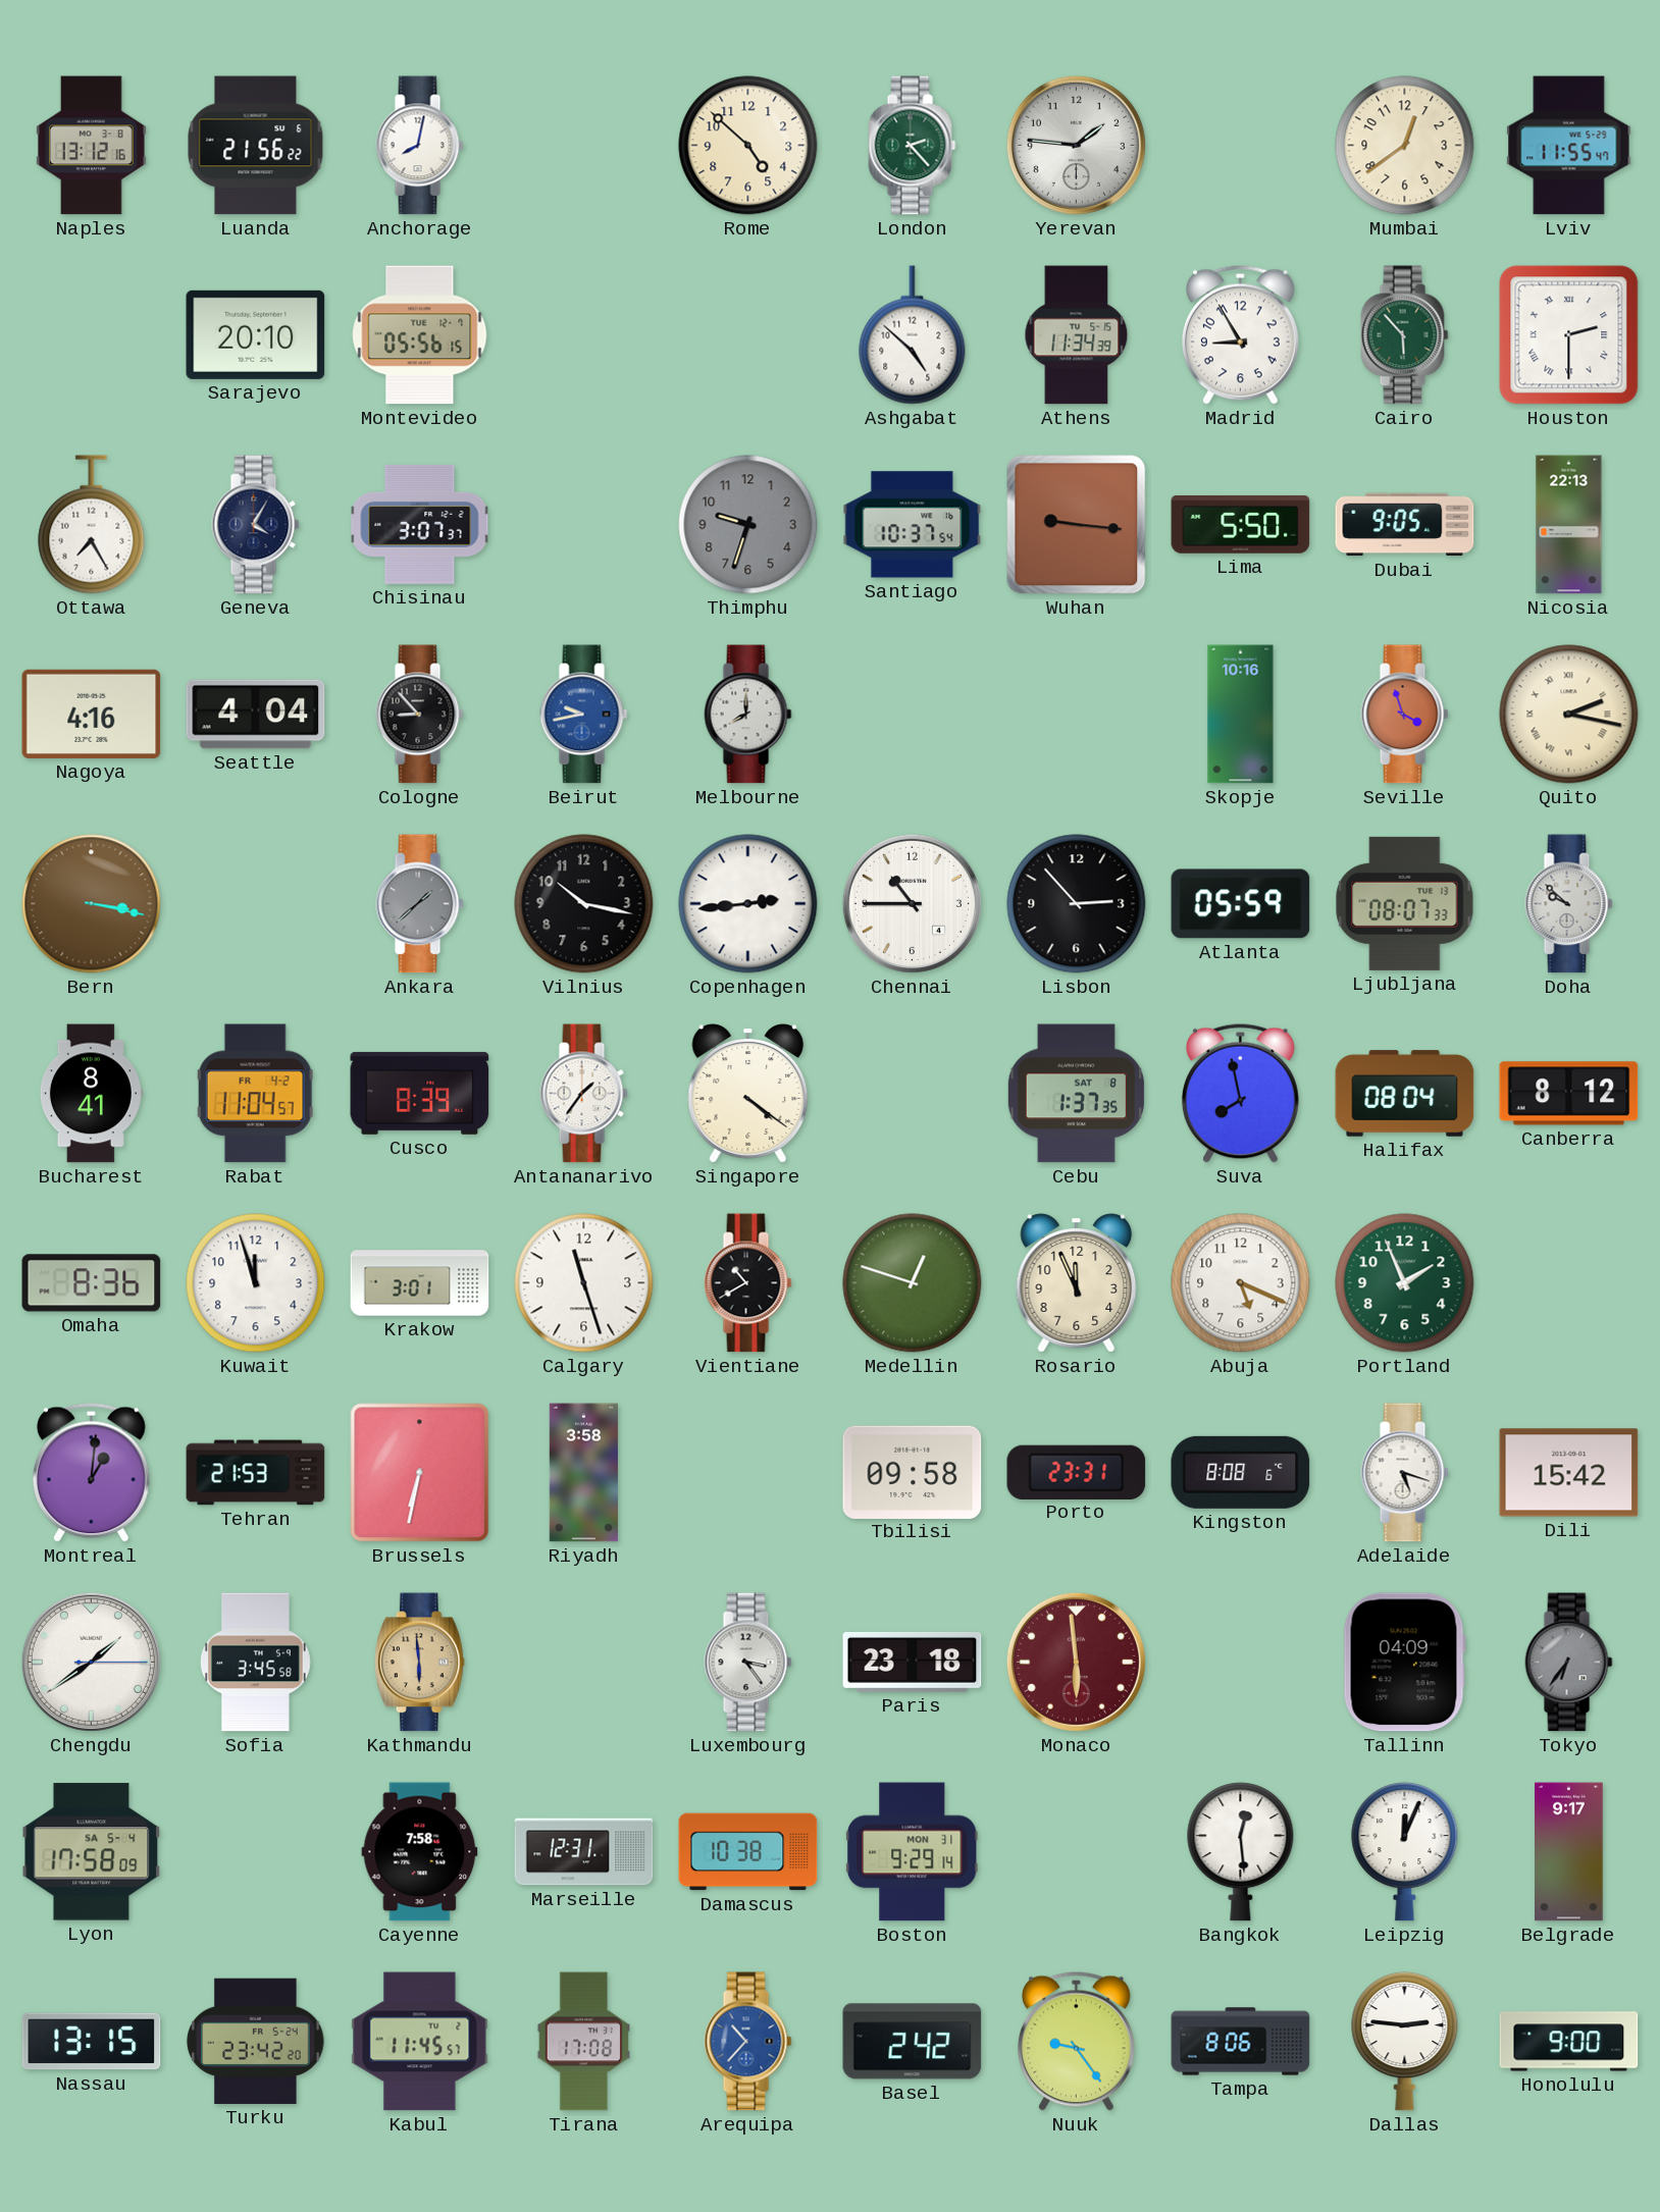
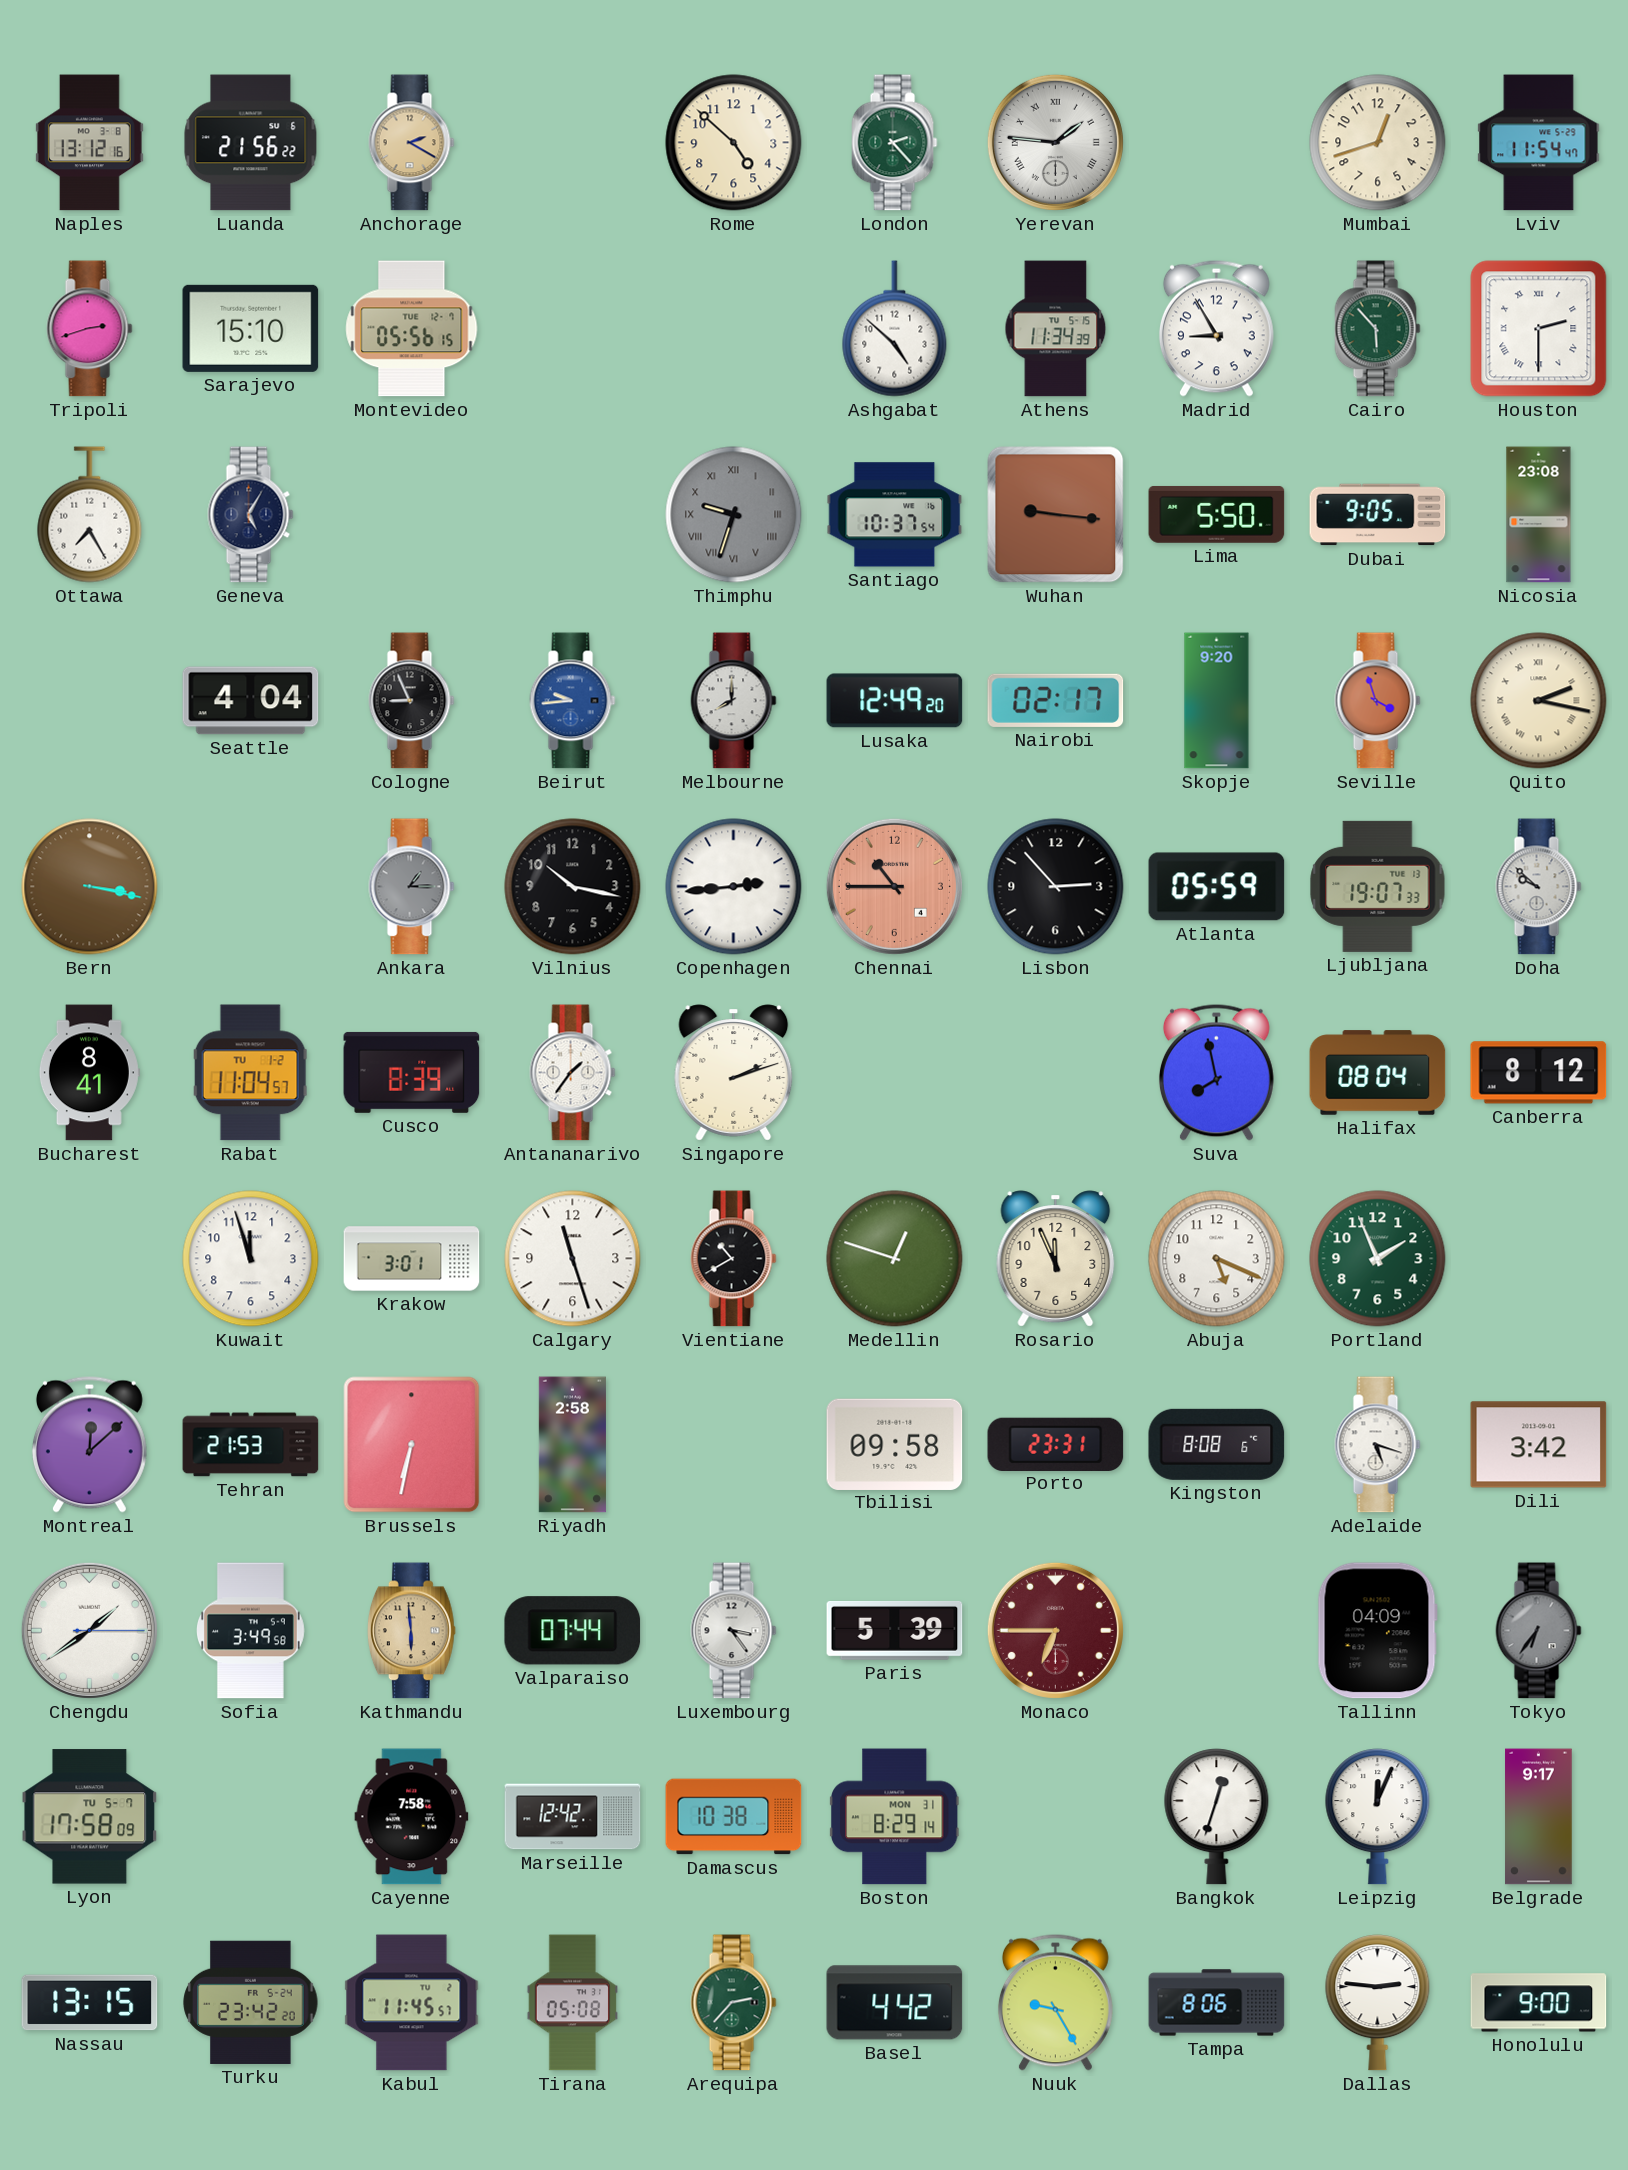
Anchorage: 8:02 -> 2:20
Anchorage dial: white -> champagne
Yerevan numerals: Arabic -> Roman
Mumbai: 12:39 -> 12:42
Lviv: 11:55 -> 11:54
Tripoli: none -> 2:42
Sarajevo: 20:10 -> 15:10
Geneva: 4:05 -> 5:05
Chisinau: 3:07 -> none
Thimphu numerals: Arabic -> Roman
Nicosia: 22:13 -> 23:08
Nagoya: 4:16 -> none
Cologne: 8:53 -> 8:56
Beirut: 9:43 -> 9:44
Lusaka: none -> 12:49
Nairobi: none -> 02:17
Skopje: 10:16 -> 9:20
Ankara: 1:38 -> 1:15
Chennai dial: white -> salmon
Ljubljana: 08:07 -> 19:07
Rabat date: FR 4-2 -> TU 1-2
Singapore: 4:21 -> 2:12
Cebu: 1:37 -> none
Omaha: 8:36 -> none
Montreal: 1:01 -> 12:08
Riyadh: 3:58 -> 2:58
Dili: 15:42 -> 3:42
Sofia: 3:45 -> 3:49
Valparaiso: none -> 07:44
Paris: 23:18 -> 5:39
Monaco: 5:59 -> 6:45
Lyon date: SA 5-4 -> TU 5-7
Marseille: 12:31 -> 12:42
Boston: 9:29 -> 8:29
Bangkok: 12:29 -> 12:33
Tirana: 17:08 -> 05:08
Arequipa: 10:37 -> 2:37
Arequipa dial: blue -> green
Basel: 2:42 -> 4:42
Nuuk: 9:24 -> 9:25
